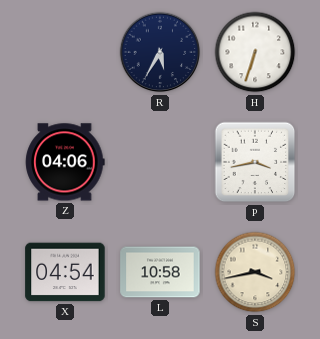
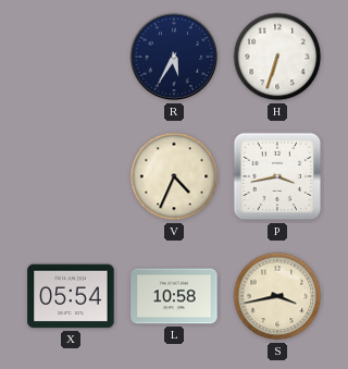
Z: 04:06 -> none
V: none -> 4:34
X: 04:54 -> 05:54
